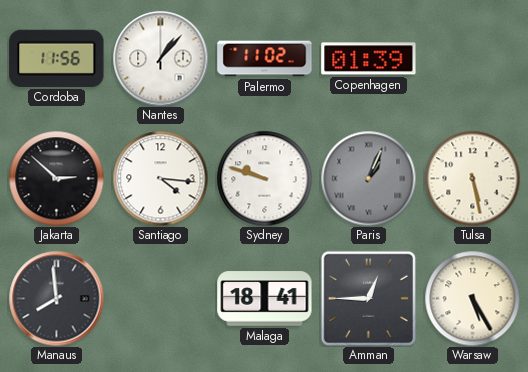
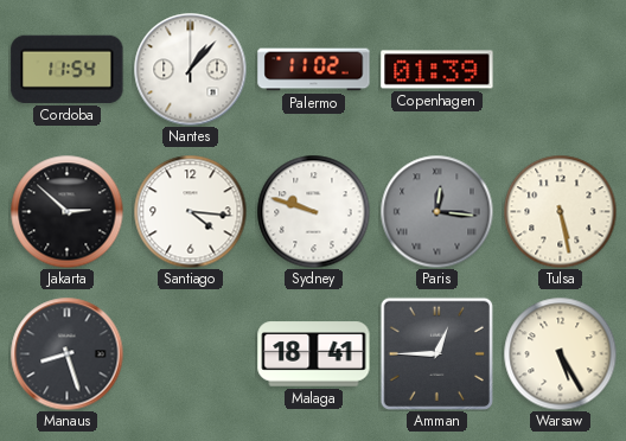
Cordoba: 11:56 -> 11:54
Paris: 1:04 -> 12:16
Manaus: 7:59 -> 8:27
